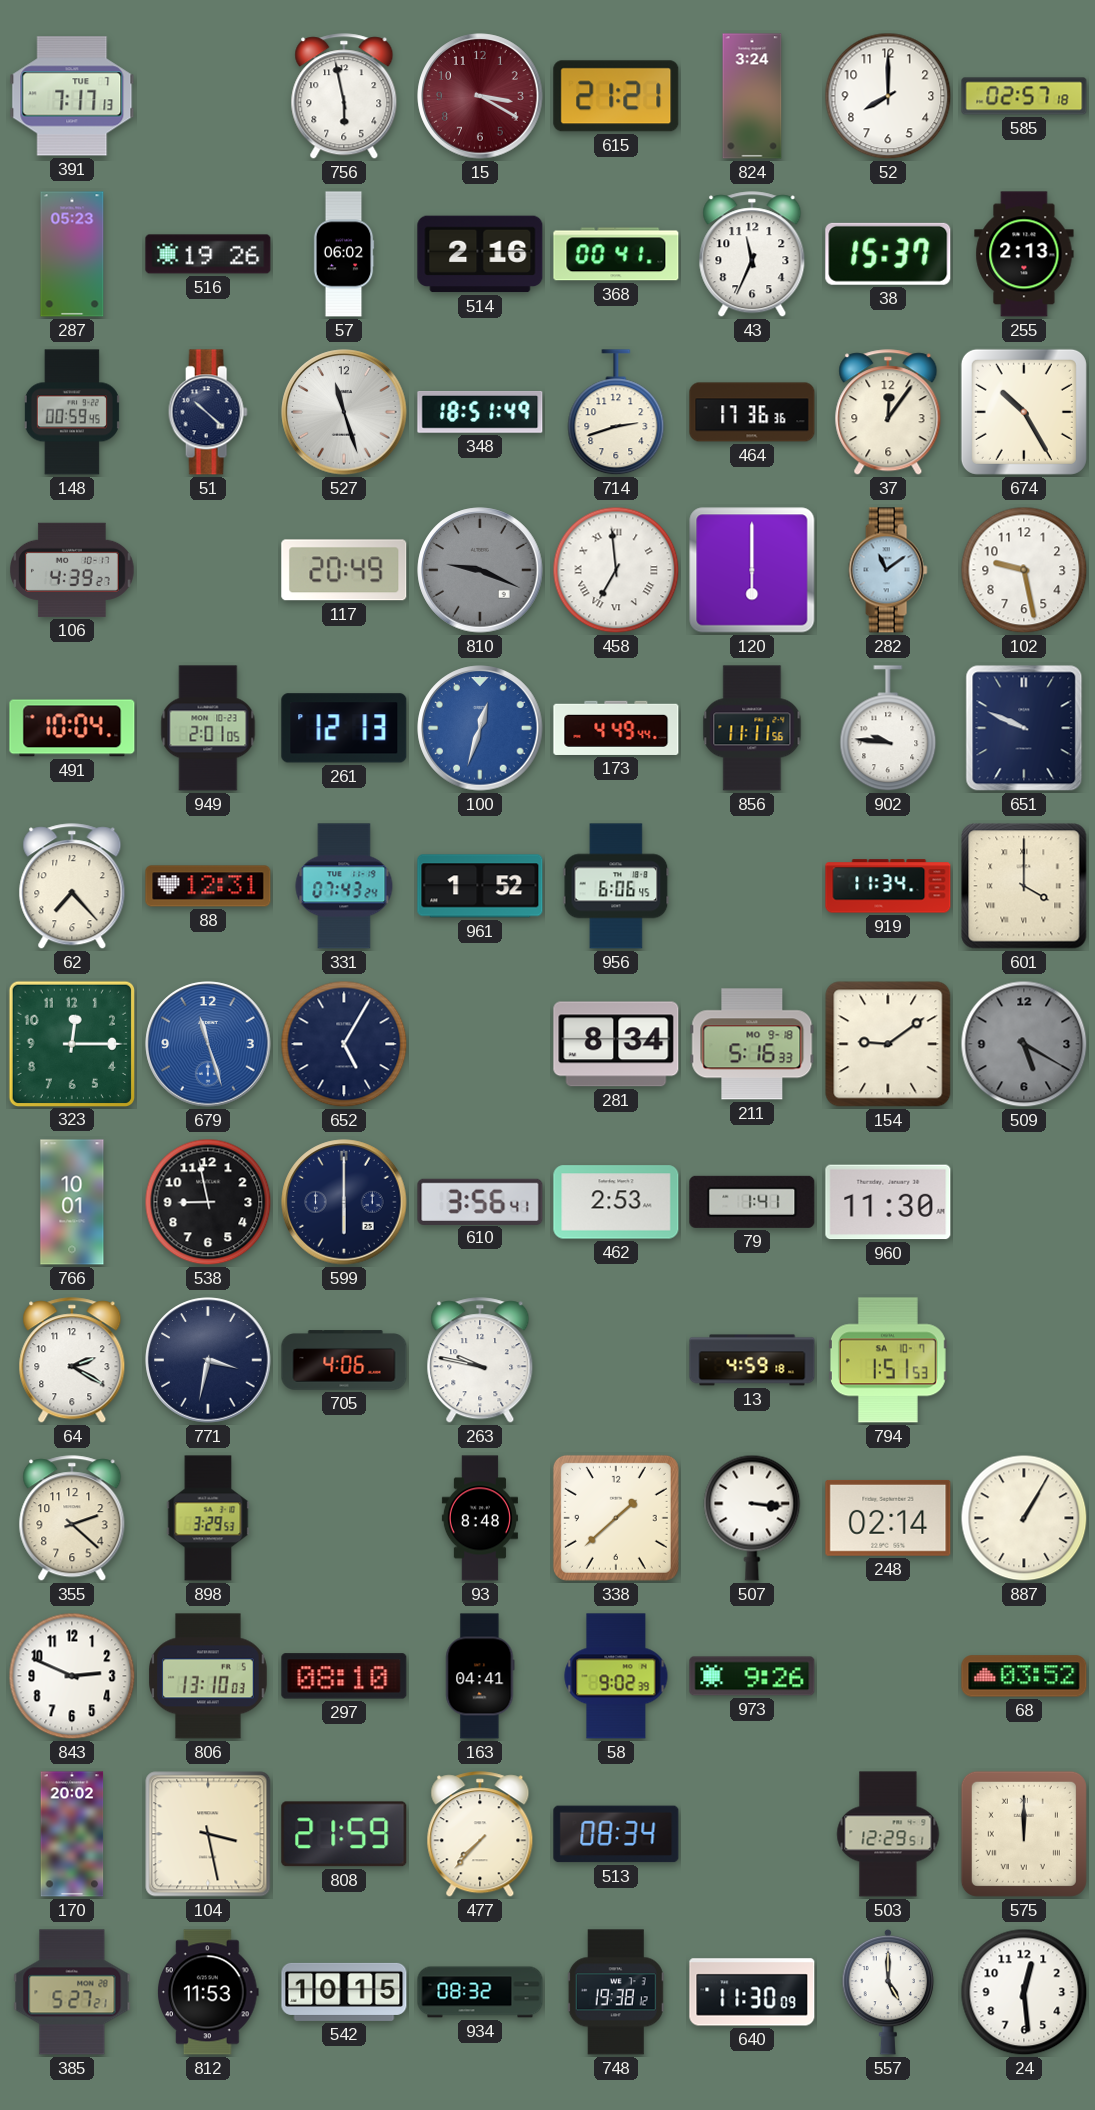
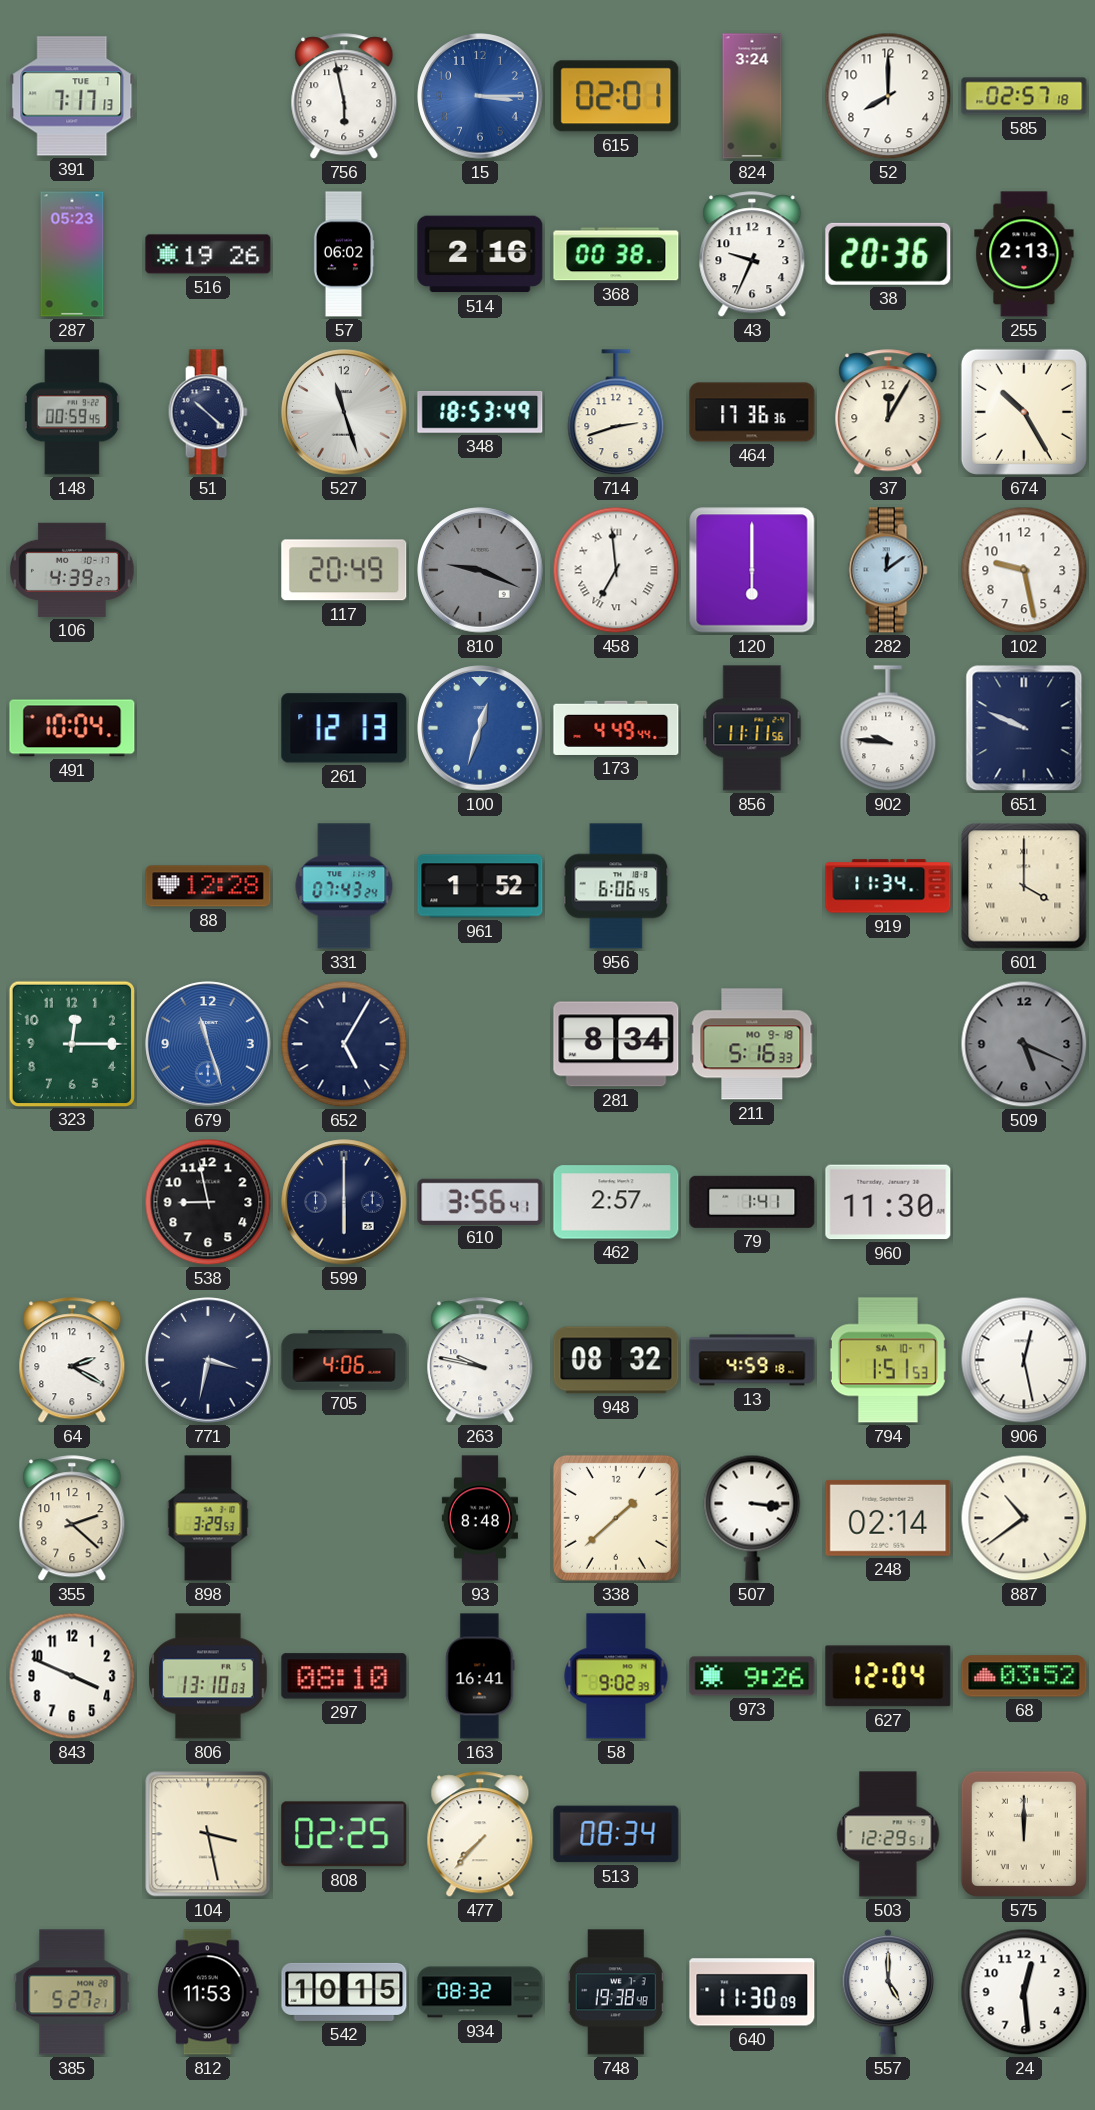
15: 3:20 -> 3:15
15 dial: burgundy -> blue
615: 21:21 -> 02:01
368: 00:41 -> 00:38
43: 11:34 -> 9:34
38: 15:37 -> 20:36
348: 18:51 -> 18:53
37: 12:06 -> 12:05
282: 11:09 -> 12:09
949: 2:01 -> none
62: 7:23 -> none
88: 12:31 -> 12:28
154: 9:09 -> none
509: 5:20 -> 5:19
766: 10:01 -> none
462: 2:53 -> 2:57
948: none -> 08:32
906: none -> 12:28
887: 1:05 -> 10:39
843: 2:49 -> 3:49
163: 04:41 -> 16:41
627: none -> 12:04
170: 20:02 -> none
808: 21:59 -> 02:25
748: 19:38:12 -> 19:38:48
